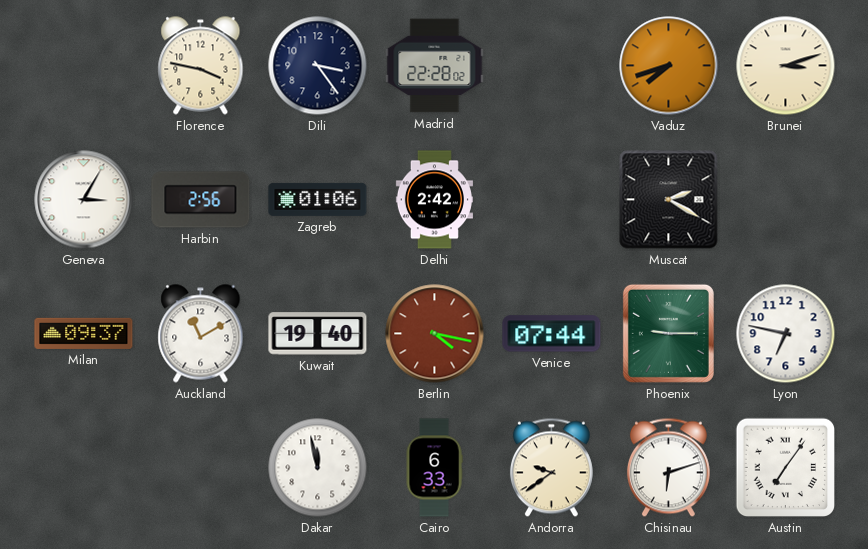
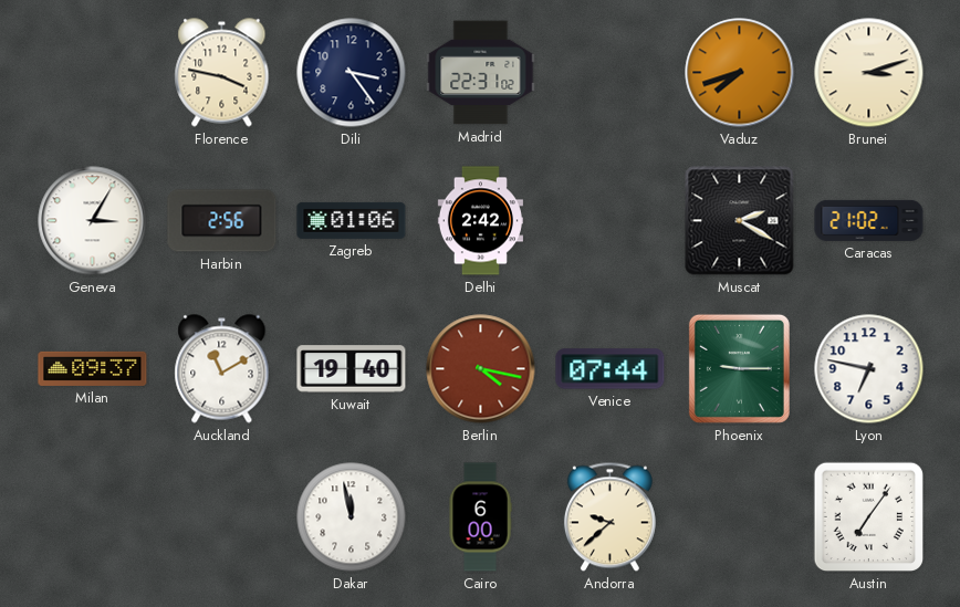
Madrid: 22:28 -> 22:31
Caracas: none -> 21:02
Cairo: 6:33 -> 6:00
Andorra: 9:39 -> 9:38
Chisinau: 6:12 -> none
